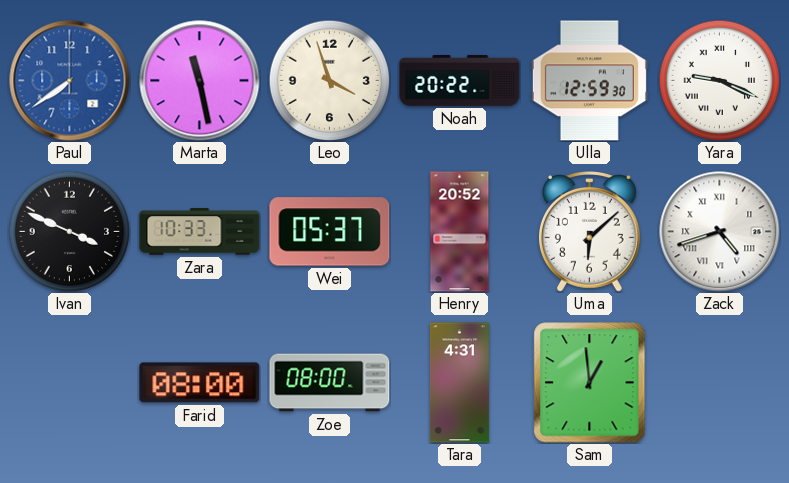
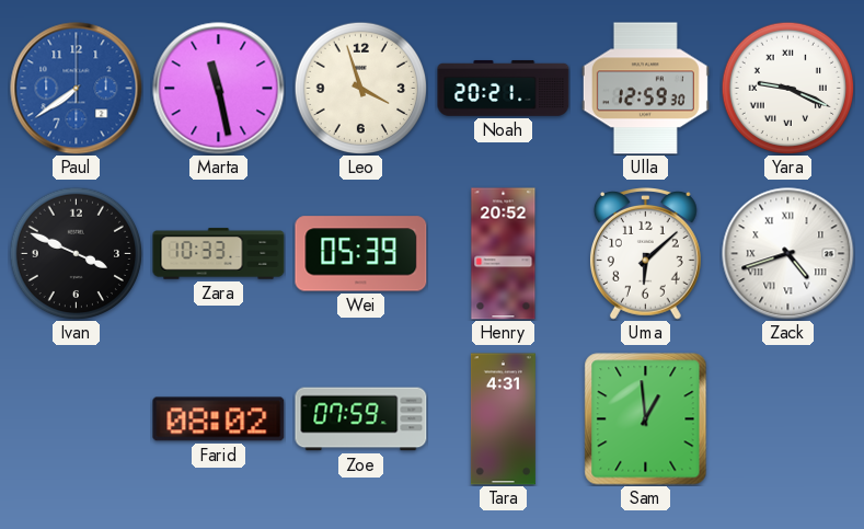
Noah: 20:22 -> 20:21
Wei: 05:37 -> 05:39
Farid: 08:00 -> 08:02
Zoe: 08:00 -> 07:59
